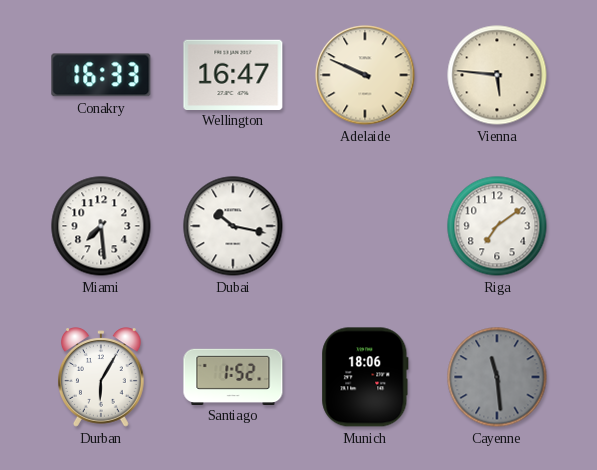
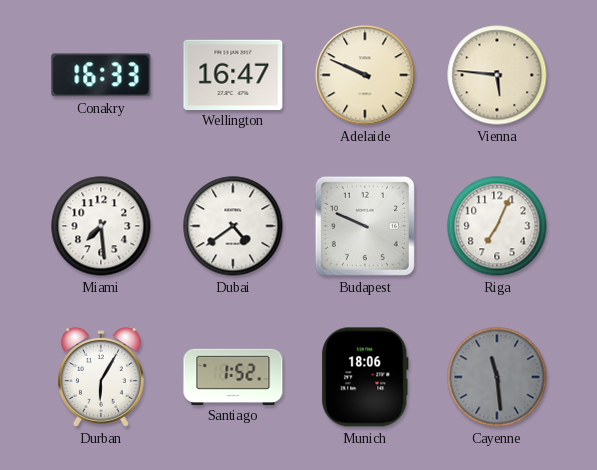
Dubai: 10:17 -> 4:39
Budapest: none -> 9:49
Riga: 7:09 -> 7:04
